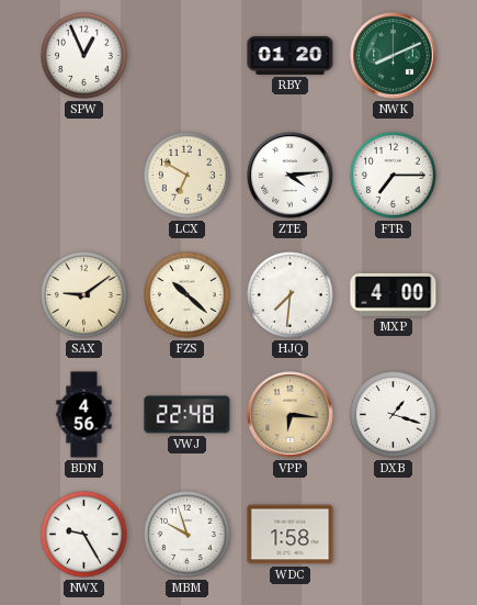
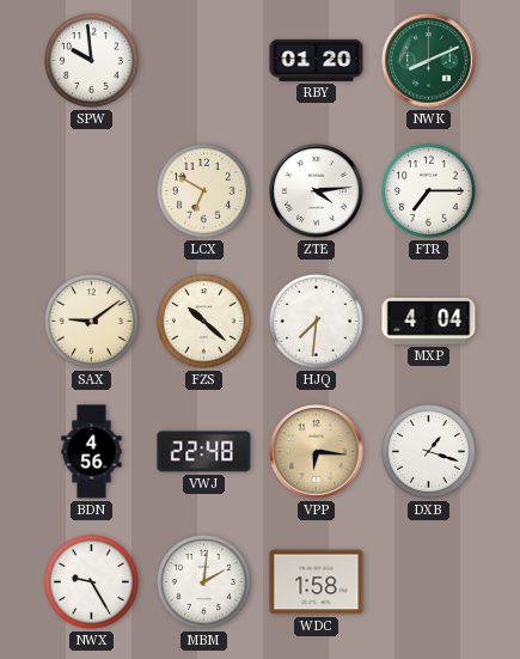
SPW: 12:56 -> 9:59
MXP: 4:00 -> 4:04
MBM: 9:57 -> 2:01
